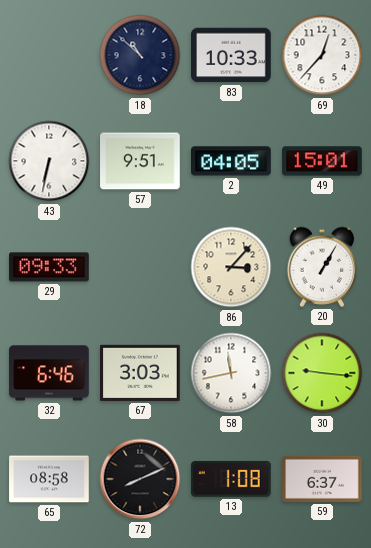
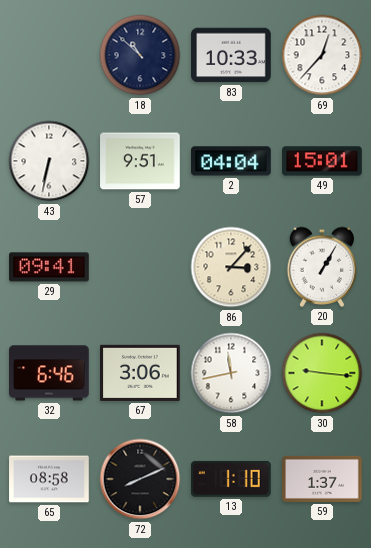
2: 04:05 -> 04:04
29: 09:33 -> 09:41
67: 3:03 -> 3:06
13: 1:08 -> 1:10
59: 6:37 -> 1:37
